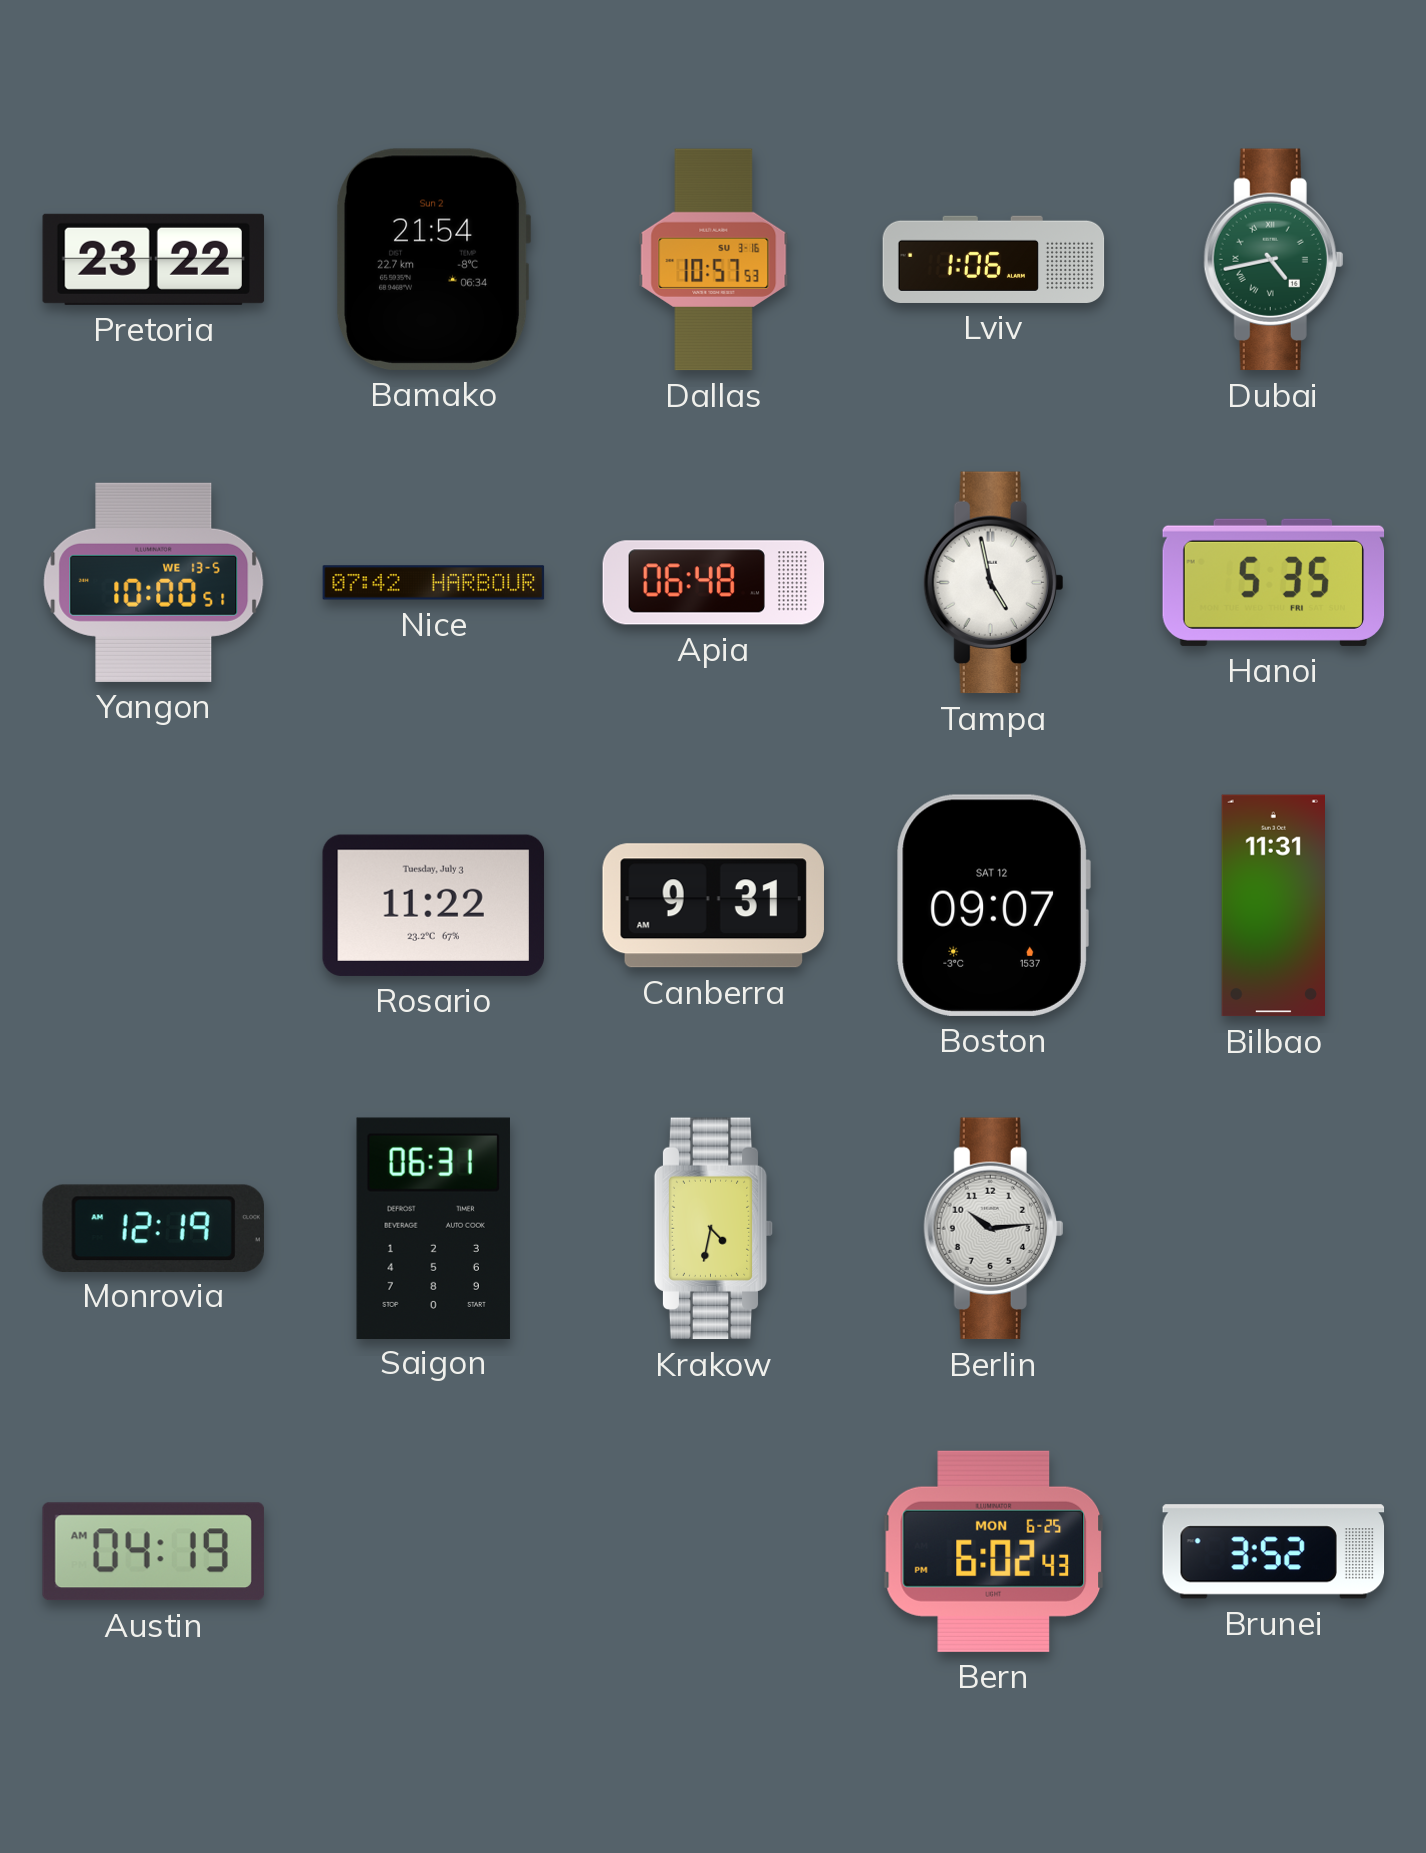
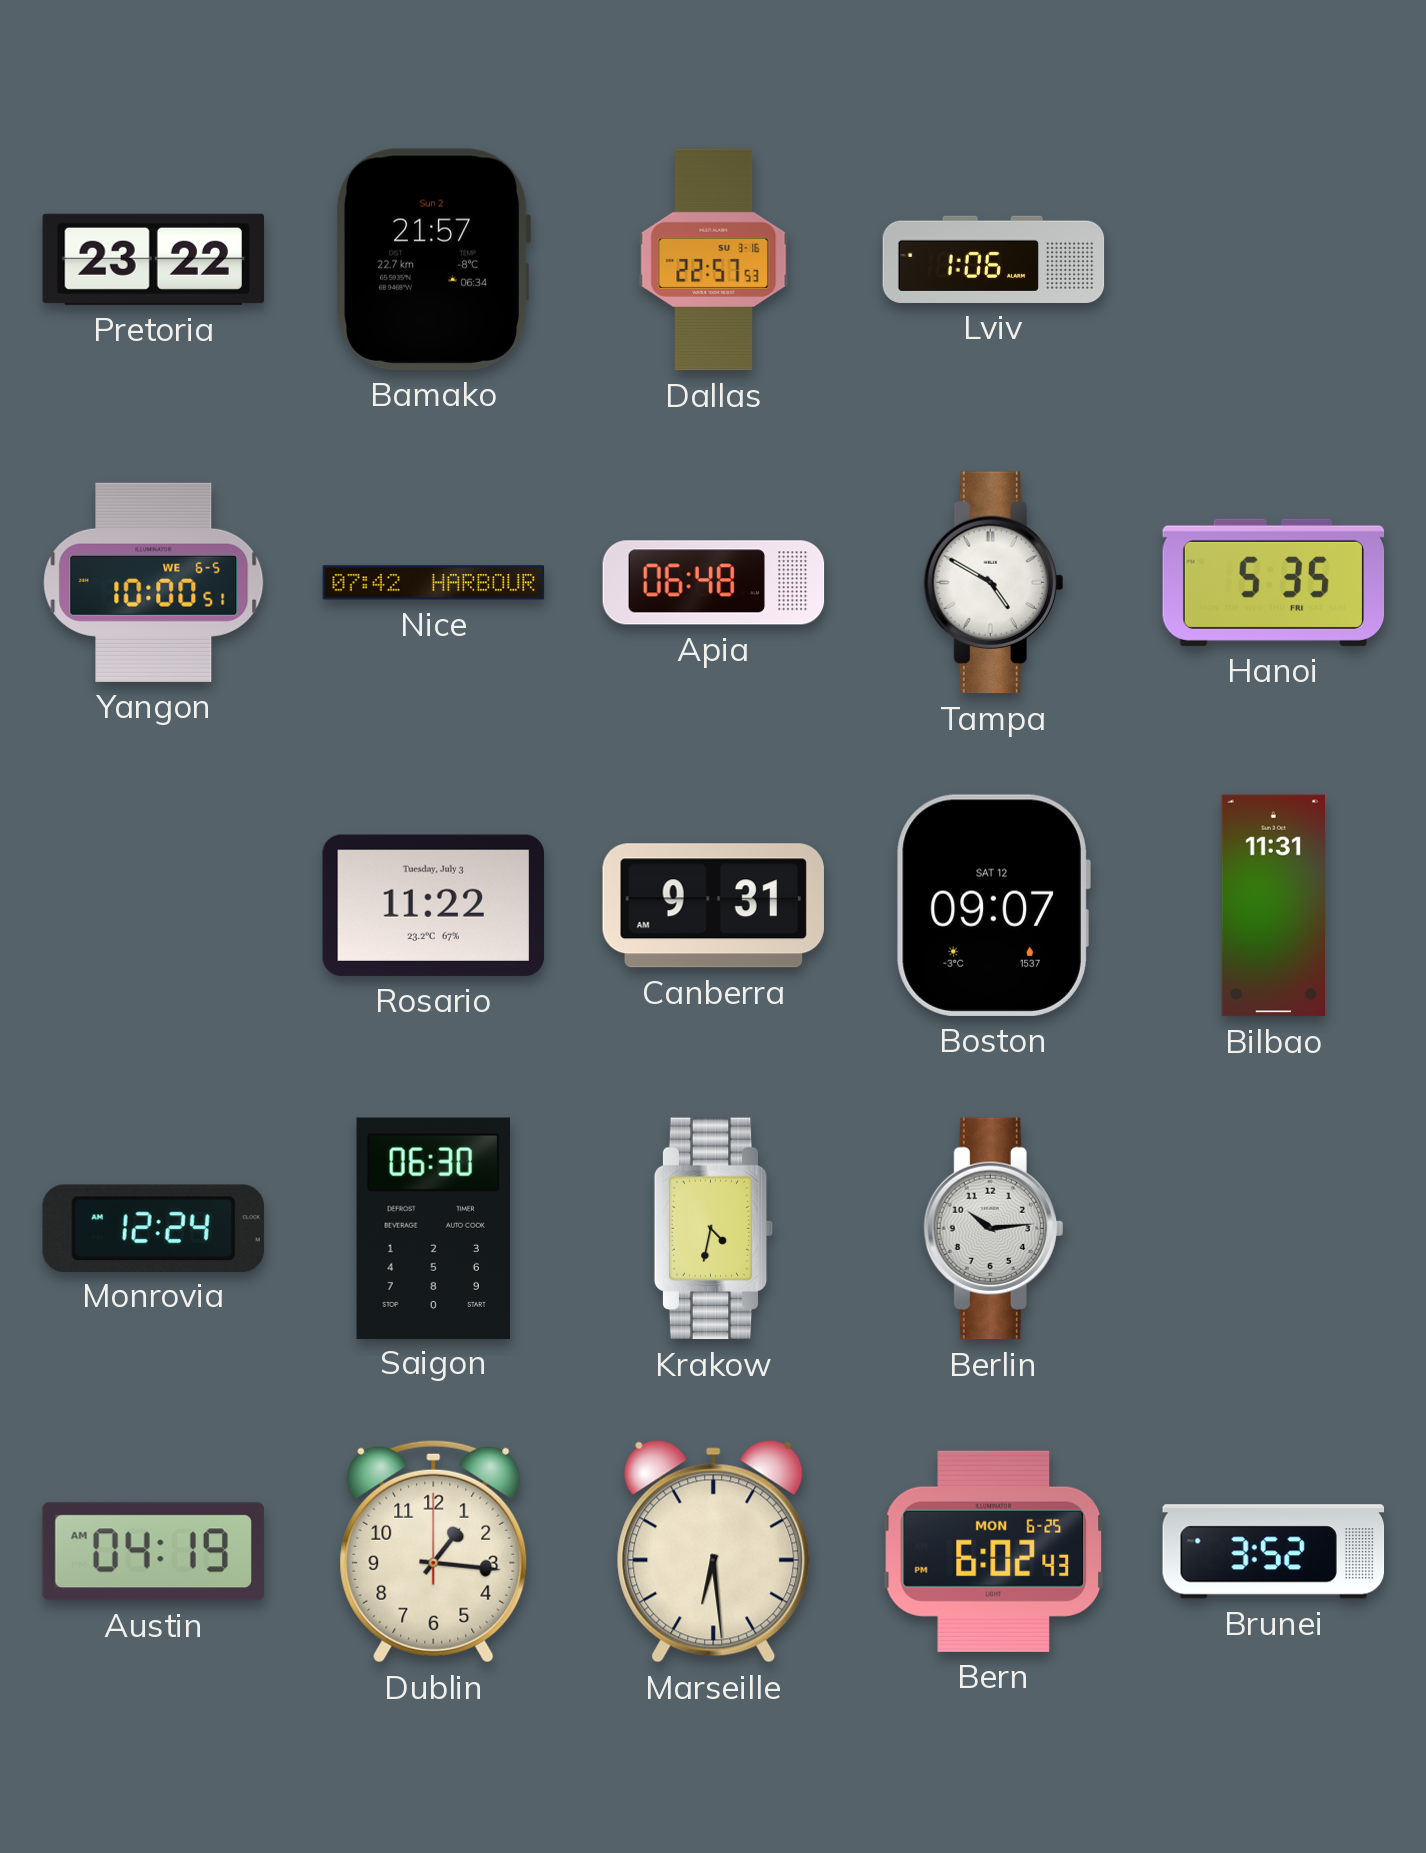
Bamako: 21:54 -> 21:57
Dallas: 10:57 -> 22:57
Dubai: 4:43 -> none
Yangon date: WE 13-5 -> WE 6-5
Tampa: 4:58 -> 4:50
Monrovia: 12:19 -> 12:24
Saigon: 06:31 -> 06:30
Dublin: none -> 1:16
Marseille: none -> 6:29
